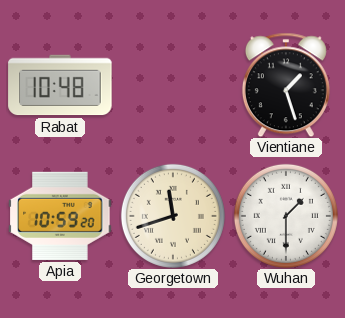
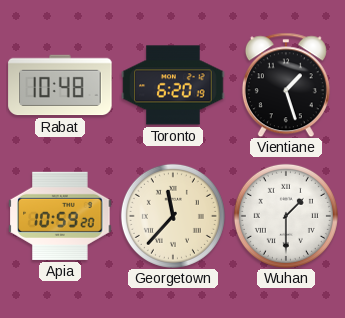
Toronto: none -> 6:20
Georgetown: 11:42 -> 11:37
